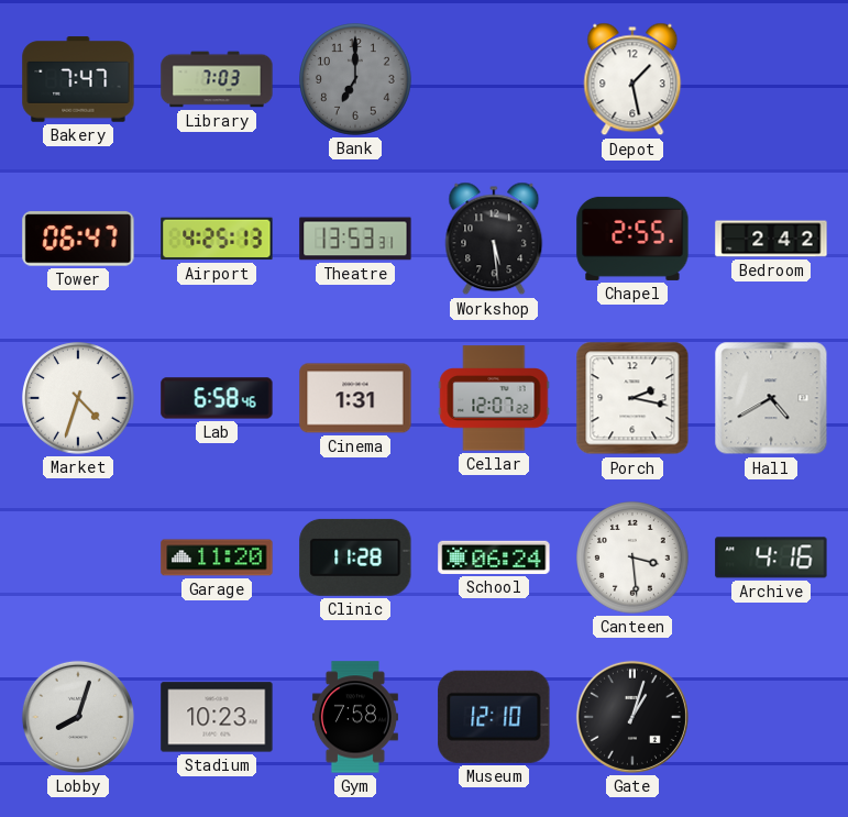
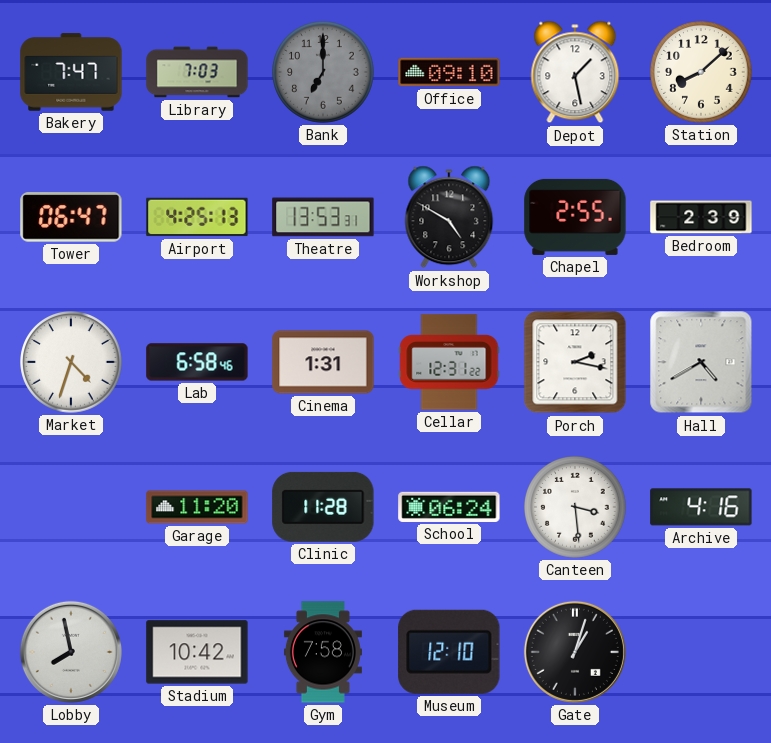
Office: none -> 09:10
Station: none -> 8:08
Workshop: 5:29 -> 4:50
Bedroom: 2:42 -> 2:39
Cellar: 12:07 -> 12:31
Lobby: 8:03 -> 7:58
Stadium: 10:23 -> 10:42
